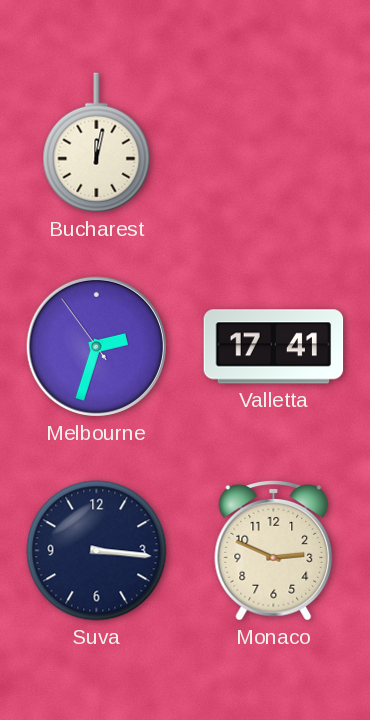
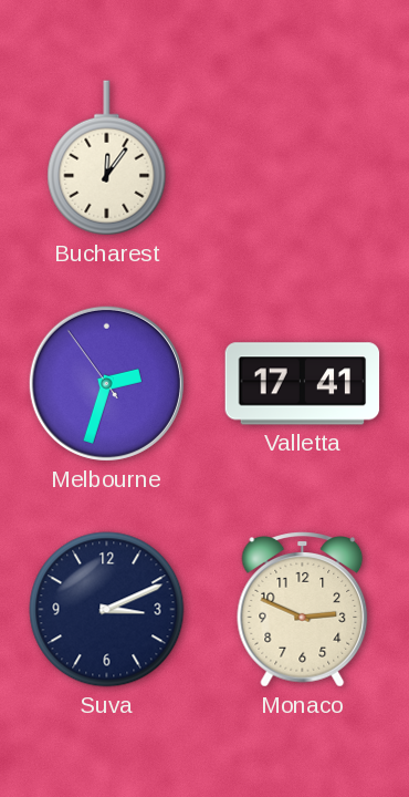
Bucharest: 12:02 -> 12:06
Suva: 3:16 -> 3:11
